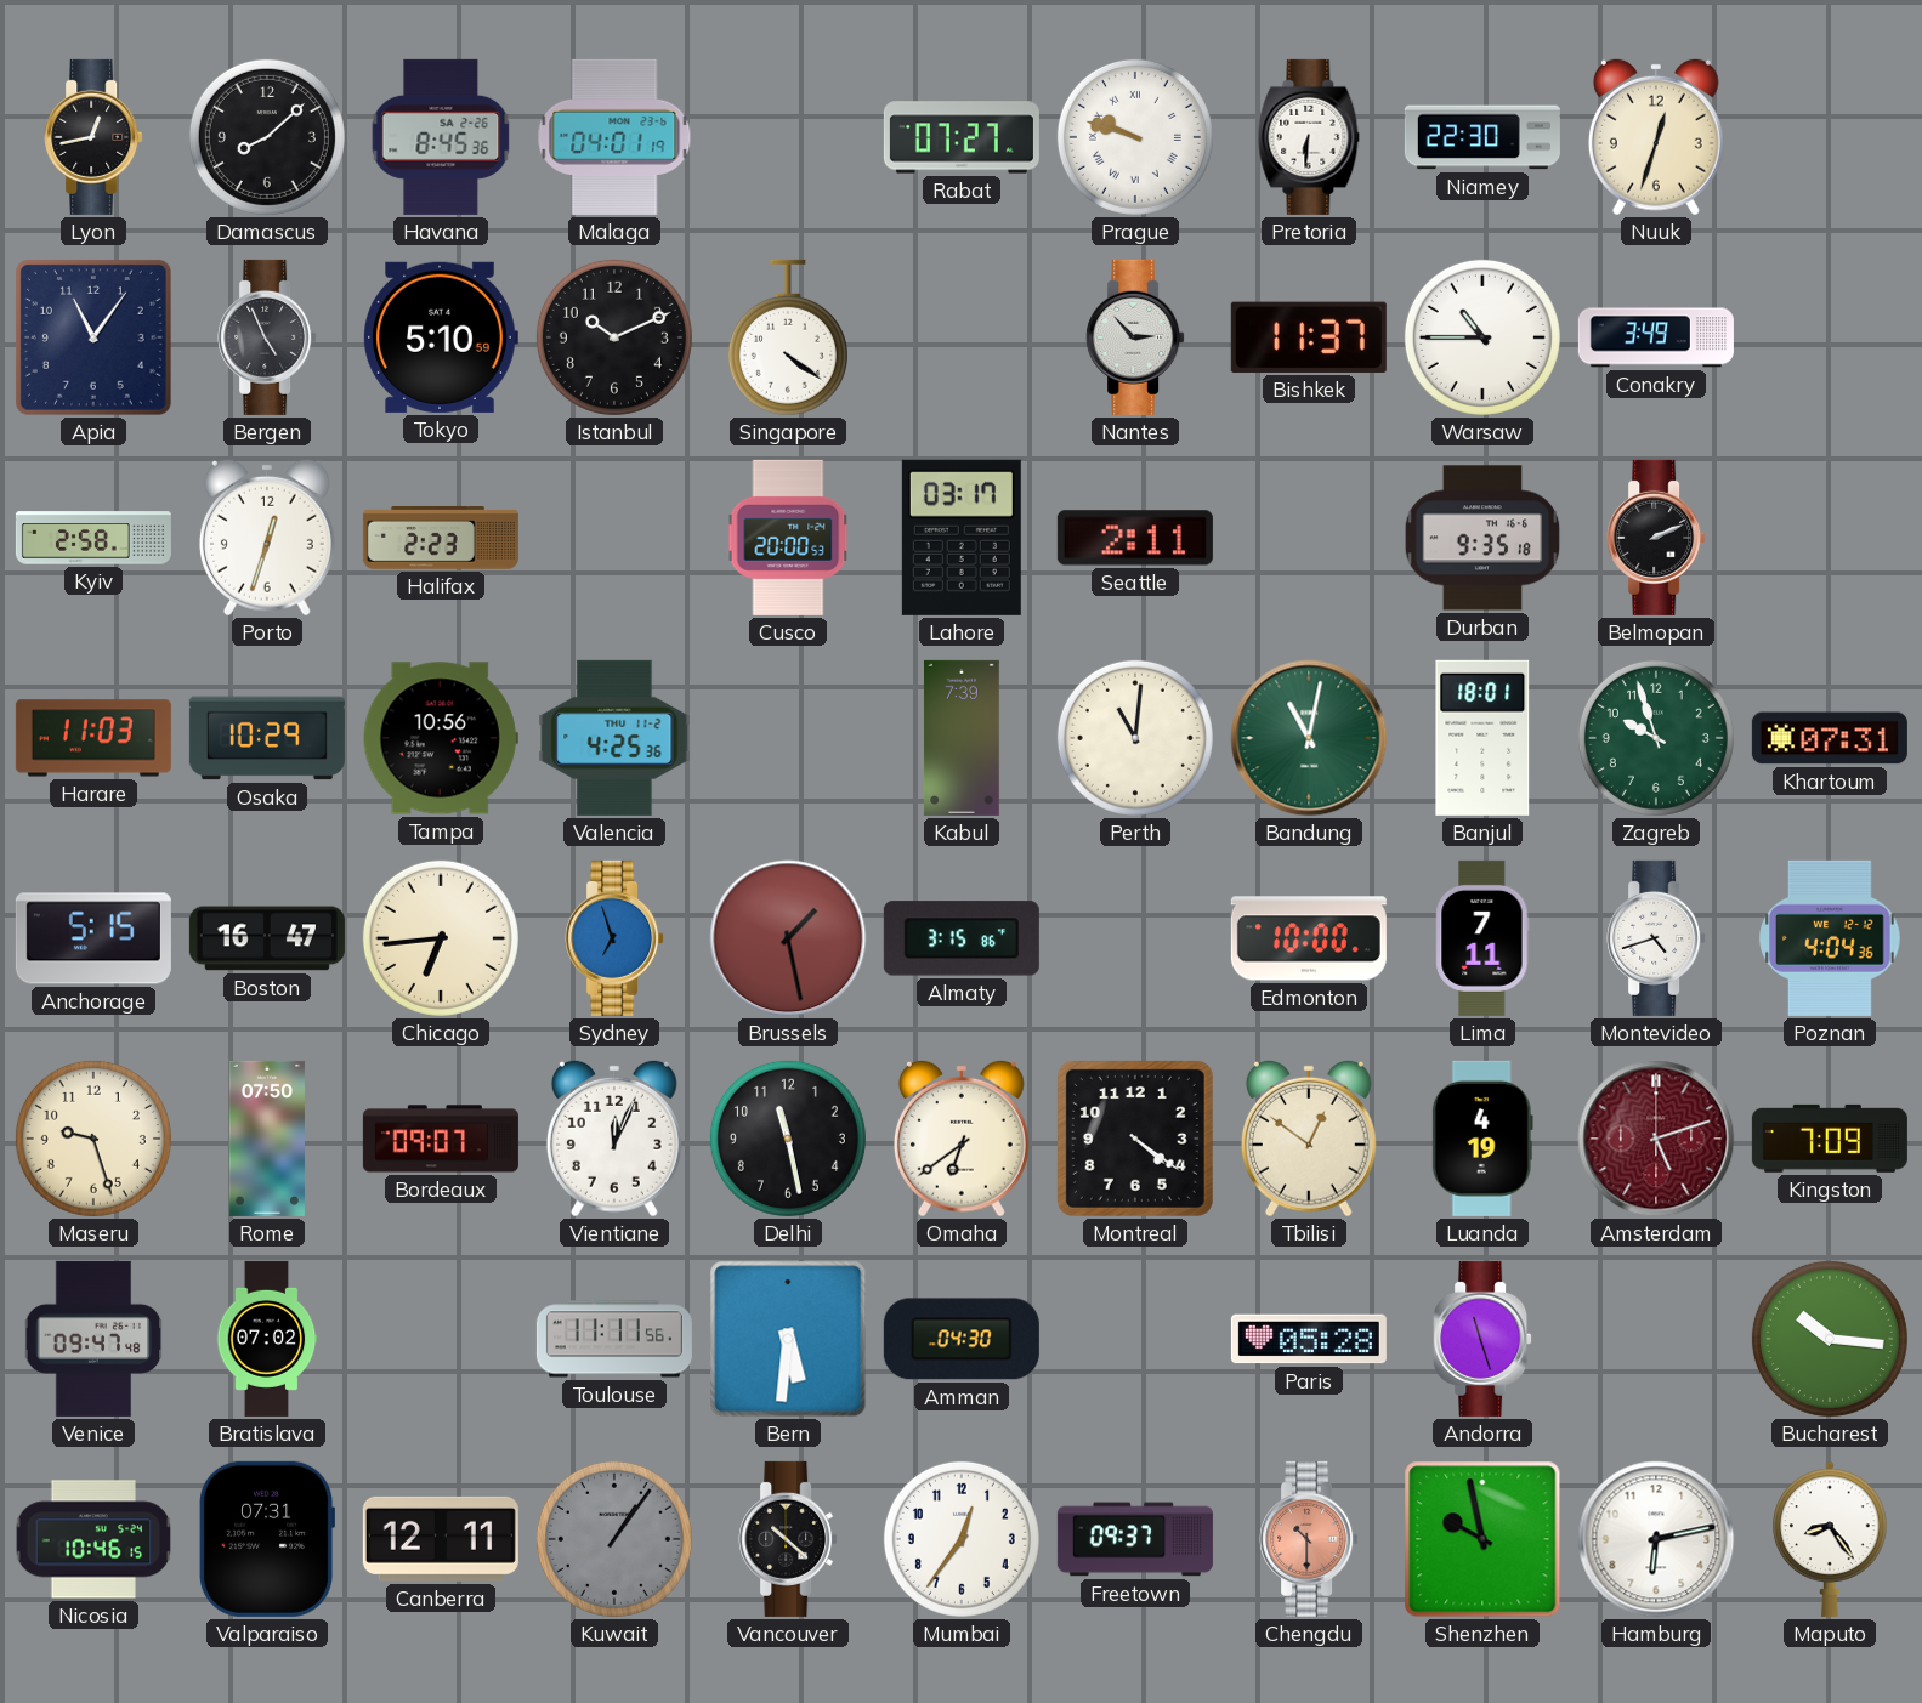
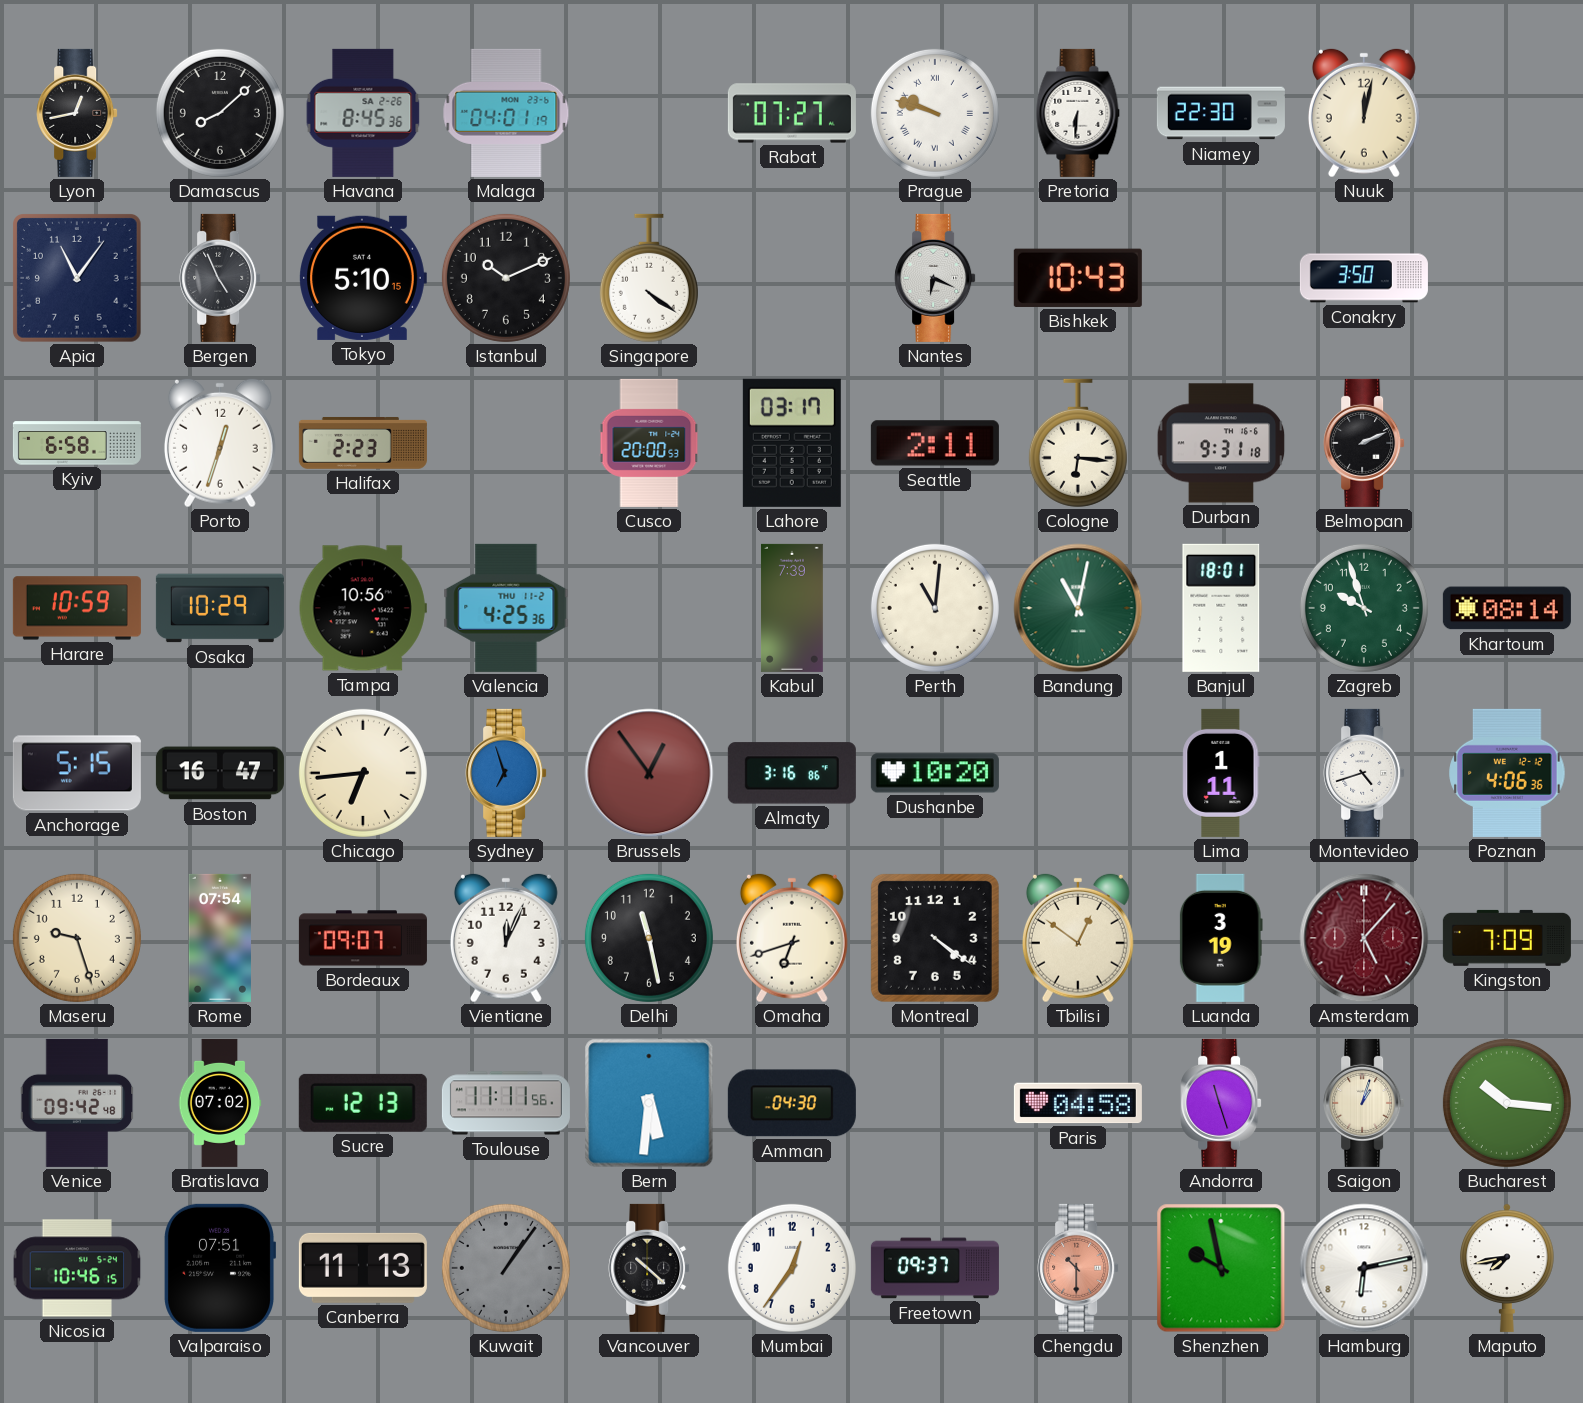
Nuuk: 12:33 -> 12:02
Tokyo: 5:10:59 -> 5:10:15
Nantes: 2:53 -> 6:19
Bishkek: 11:37 -> 10:43
Warsaw: 10:45 -> none
Conakry: 3:49 -> 3:50
Kyiv: 2:58 -> 6:58
Cologne: none -> 6:16
Durban: 9:35 -> 9:31
Harare: 11:03 -> 10:59
Khartoum: 07:31 -> 08:14
Brussels: 1:28 -> 12:54
Almaty: 3:15 -> 3:16
Dushanbe: none -> 10:20
Edmonton: 10:00 -> none
Lima: 7:11 -> 1:11
Poznan: 4:04 -> 4:06
Rome: 07:50 -> 07:54
Omaha: 6:39 -> 6:42
Luanda: 4:19 -> 3:19
Amsterdam: 5:12 -> 5:07
Venice: 09:47 -> 09:42
Sucre: none -> 12:13
Paris: 05:28 -> 04:58
Saigon: none -> 1:03
Valparaiso: 07:31 -> 07:51
Canberra: 12:11 -> 11:13
Maputo: 8:24 -> 7:43
